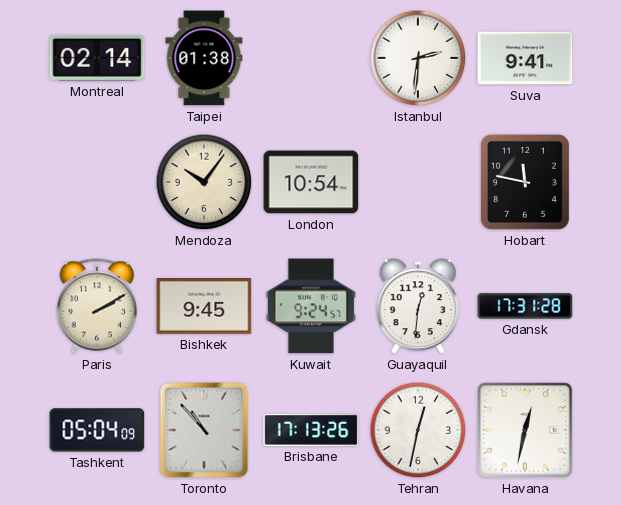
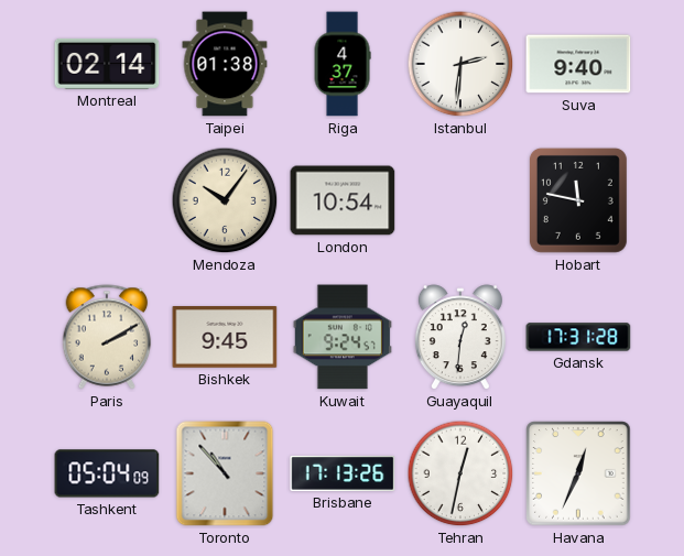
Riga: none -> 4:37
Suva: 9:41 -> 9:40
Havana: 12:32 -> 12:34
